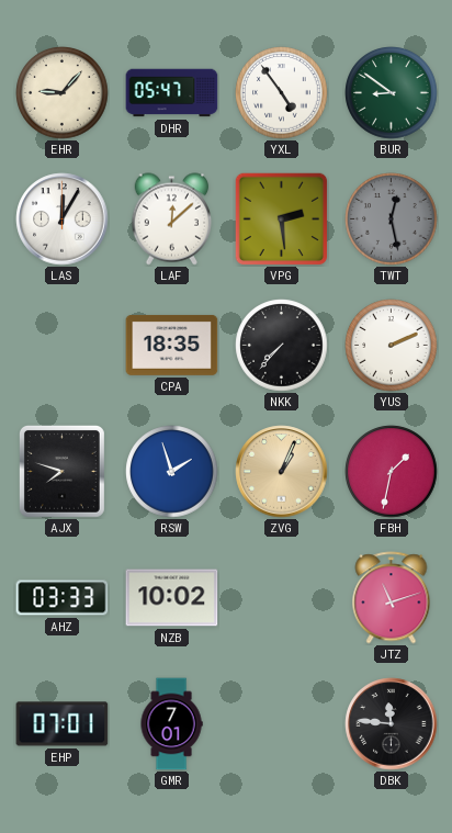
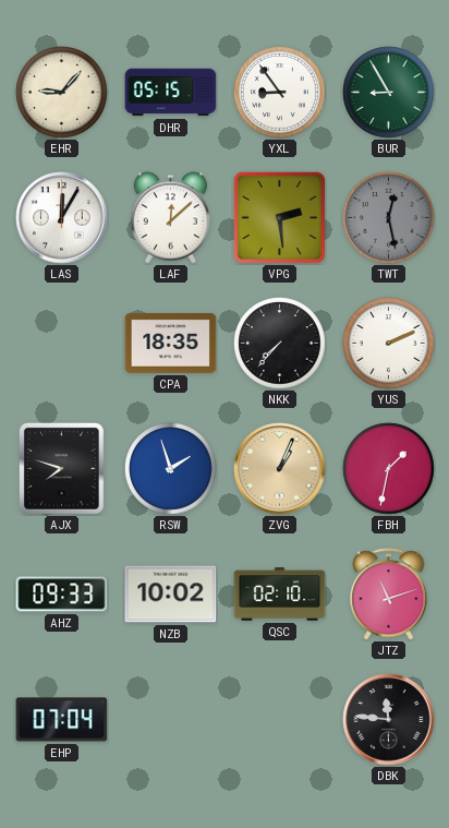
DHR: 05:47 -> 05:15
YXL: 4:54 -> 8:54
BUR: 8:51 -> 8:55
AHZ: 03:33 -> 09:33
QSC: none -> 02:10
EHP: 07:01 -> 07:04
GMR: 7:01 -> none
